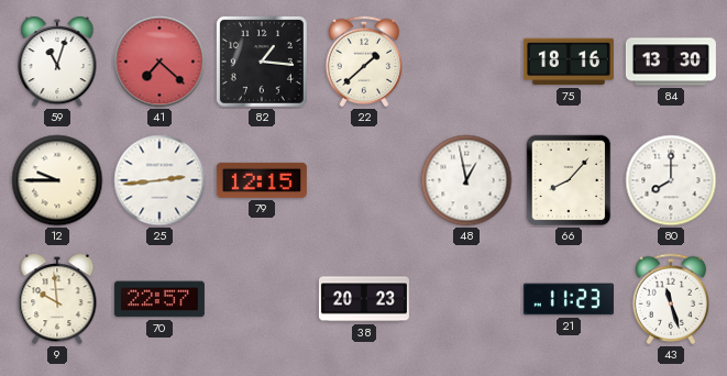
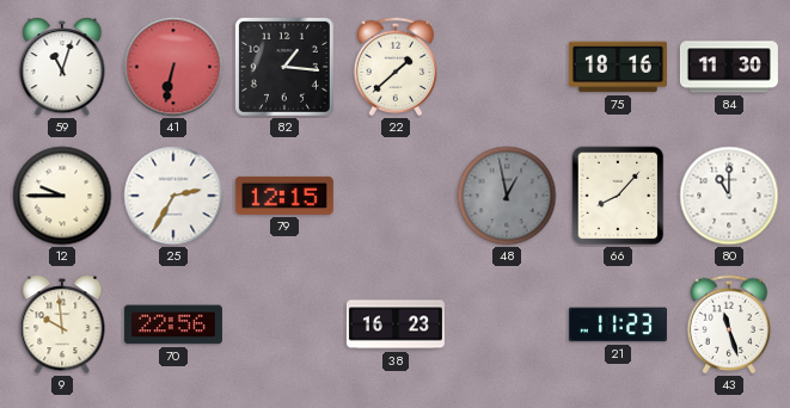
41: 7:22 -> 6:32
84: 13:30 -> 11:30
25: 2:44 -> 2:35
48 dial: white -> grey
80: 8:00 -> 11:00
70: 22:57 -> 22:56
38: 20:23 -> 16:23
